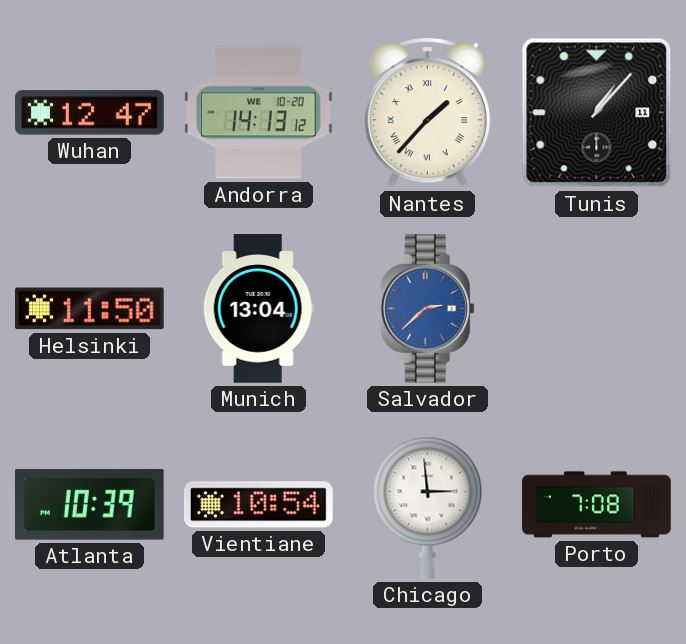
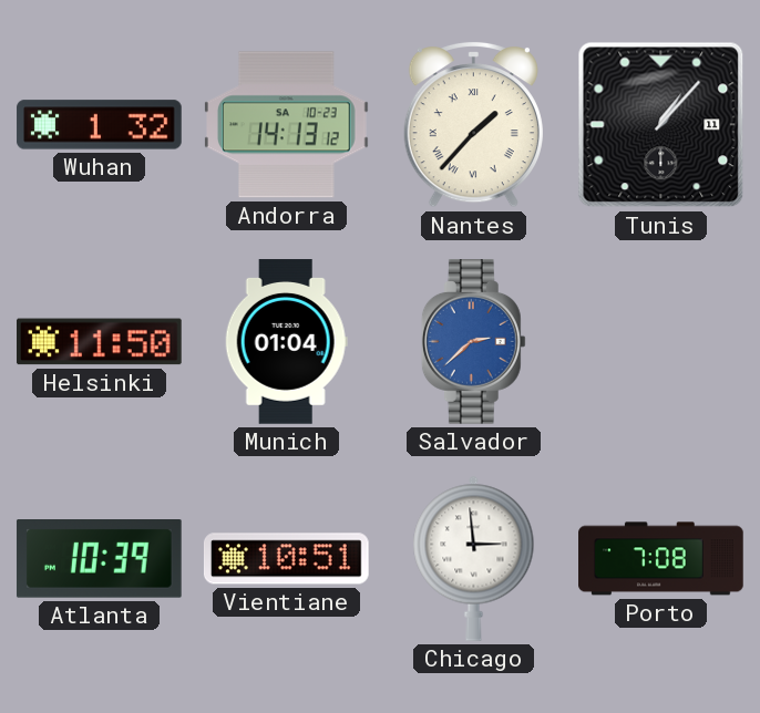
Wuhan: 12:47 -> 1:32
Andorra date: WE 10-20 -> SA 10-23
Munich: 13:04 -> 01:04
Vientiane: 10:54 -> 10:51
